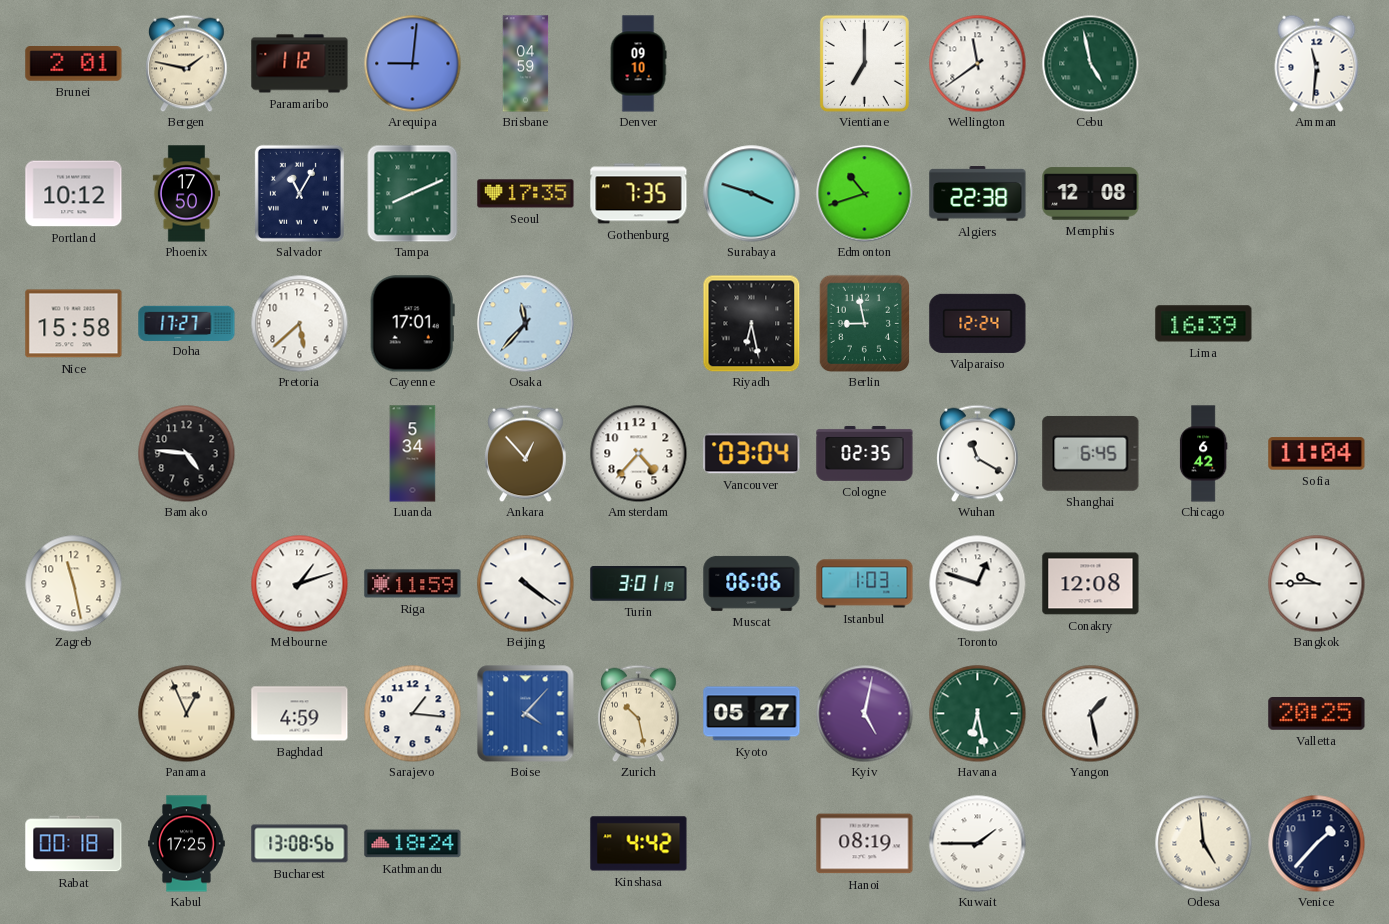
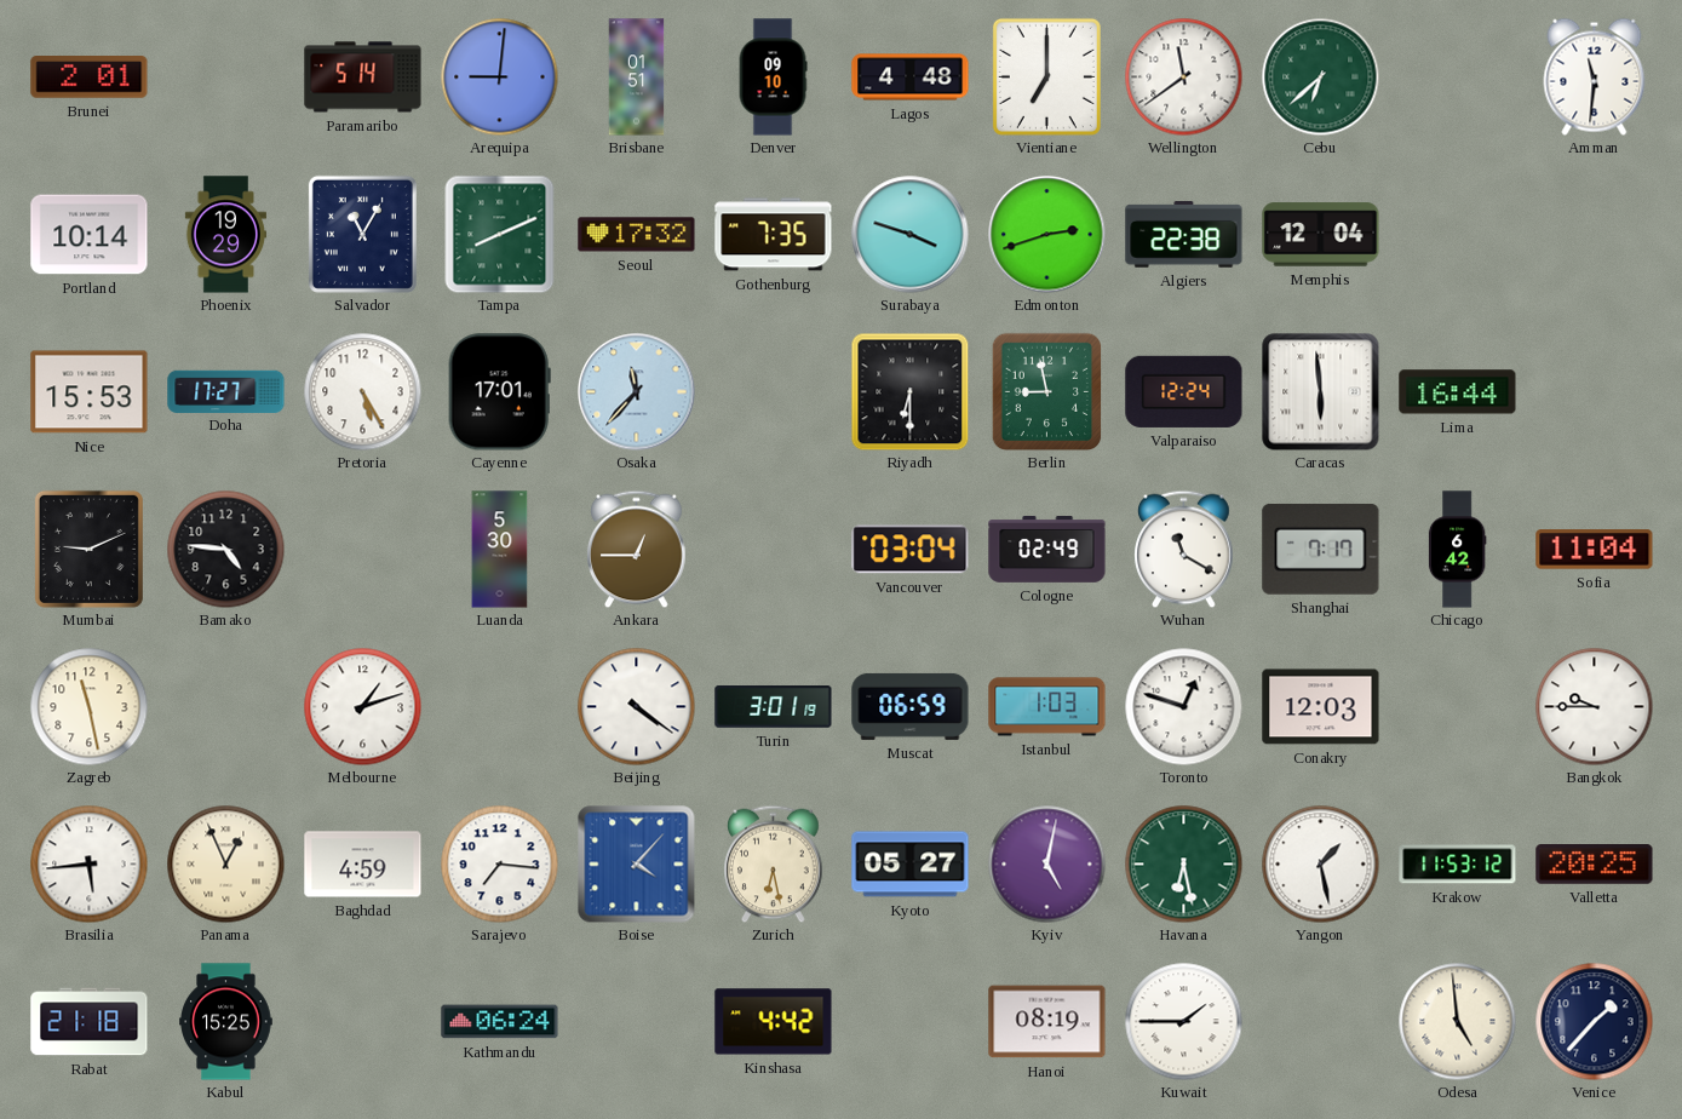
Bergen: 1:47 -> none
Paramaribo: 1:12 -> 5:14
Brisbane: 04:59 -> 01:51
Lagos: none -> 4:48
Cebu: 4:58 -> 6:38
Portland: 10:12 -> 10:14
Phoenix: 17:50 -> 19:29
Seoul: 17:35 -> 17:32
Edmonton: 10:42 -> 2:42
Memphis: 12:08 -> 12:04
Nice: 15:58 -> 15:53
Pretoria: 5:38 -> 5:25
Riyadh: 6:28 -> 6:30
Caracas: none -> 5:59
Lima: 16:39 -> 16:44
Mumbai: none -> 9:11
Luanda: 5:34 -> 5:30
Ankara: 12:53 -> 12:45
Amsterdam: 4:37 -> none
Cologne: 02:35 -> 02:49
Shanghai: 6:45 -> 7:17
Riga: 11:59 -> none
Muscat: 06:06 -> 06:59
Conakry: 12:08 -> 12:03
Brasilia: none -> 5:44
Sarajevo: 1:16 -> 7:16
Zurich: 10:28 -> 6:28
Krakow: none -> 11:53
Rabat: 00:18 -> 21:18
Kabul: 17:25 -> 15:25
Bucharest: 13:08 -> none
Kathmandu: 18:24 -> 06:24
